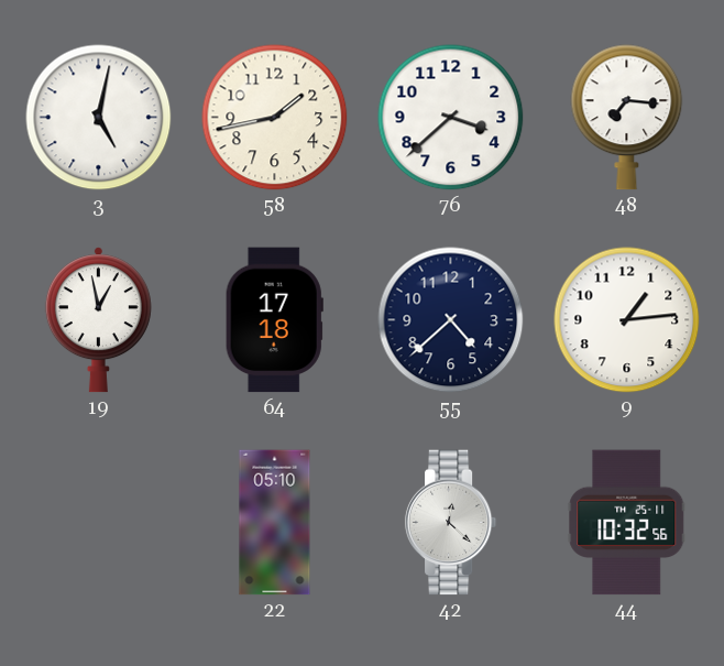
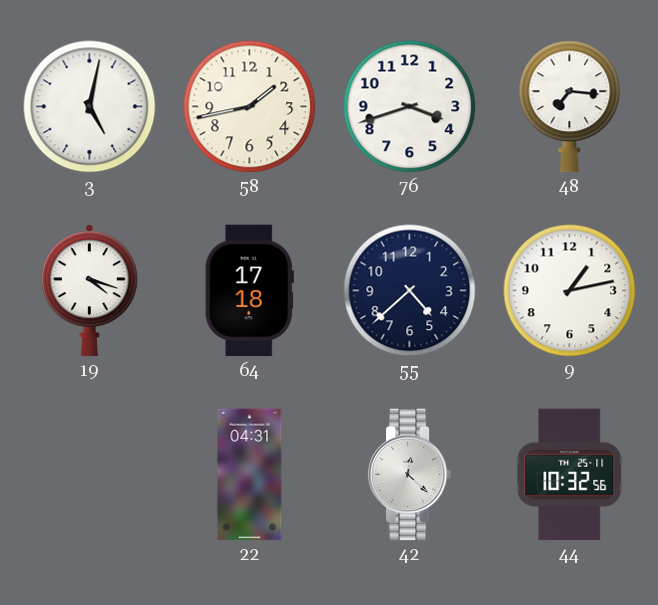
76: 3:38 -> 3:42
19: 12:58 -> 4:18
9: 1:14 -> 1:13
22: 05:10 -> 04:31
